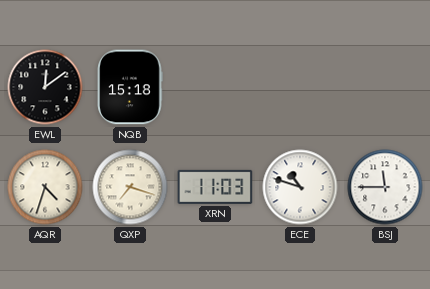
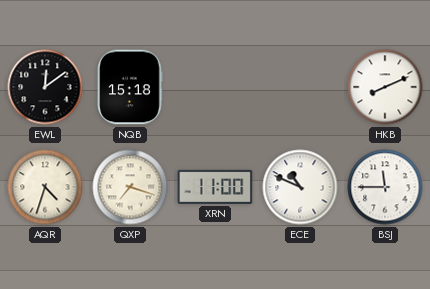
HKB: none -> 8:11
XRN: 11:03 -> 11:00
ECE: 10:48 -> 10:49
